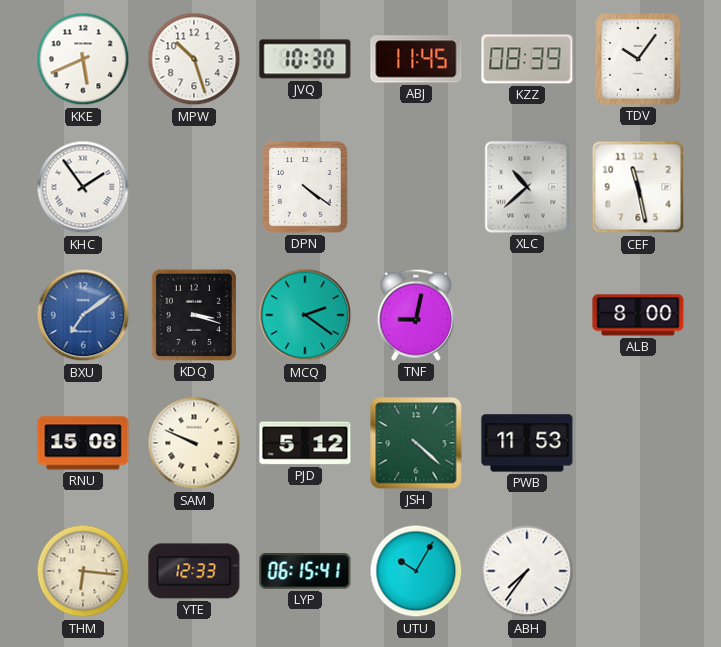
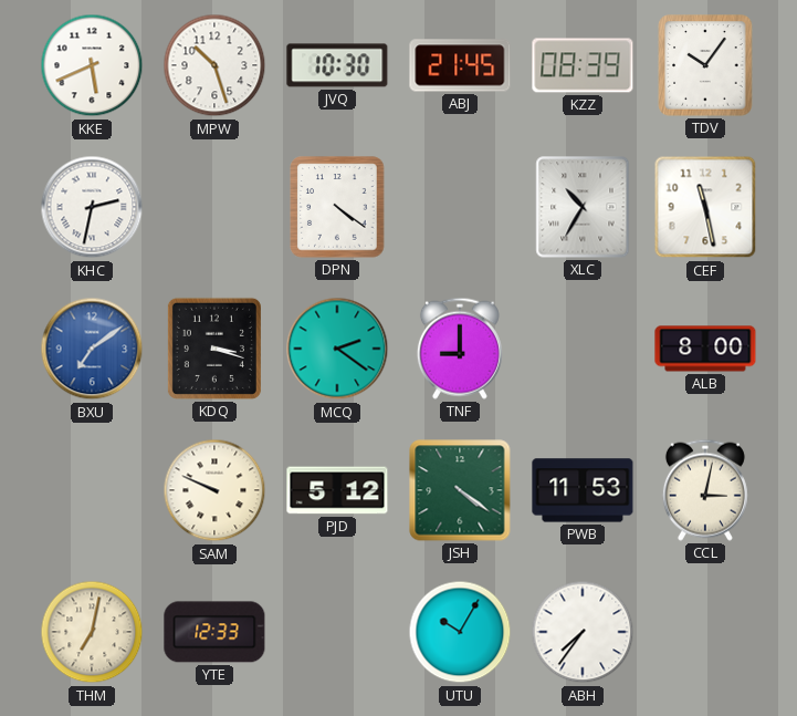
ABJ: 11:45 -> 21:45
KHC: 1:54 -> 2:32
XLC: 10:38 -> 10:35
TNF: 9:02 -> 9:00
RNU: 15:08 -> none
JSH: 4:22 -> 4:21
CCL: none -> 3:02
THM: 6:16 -> 7:02
LYP: 06:15 -> none
